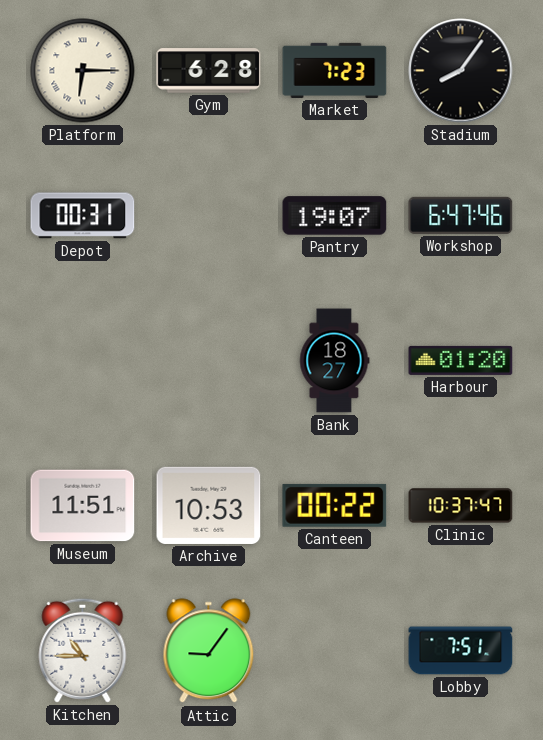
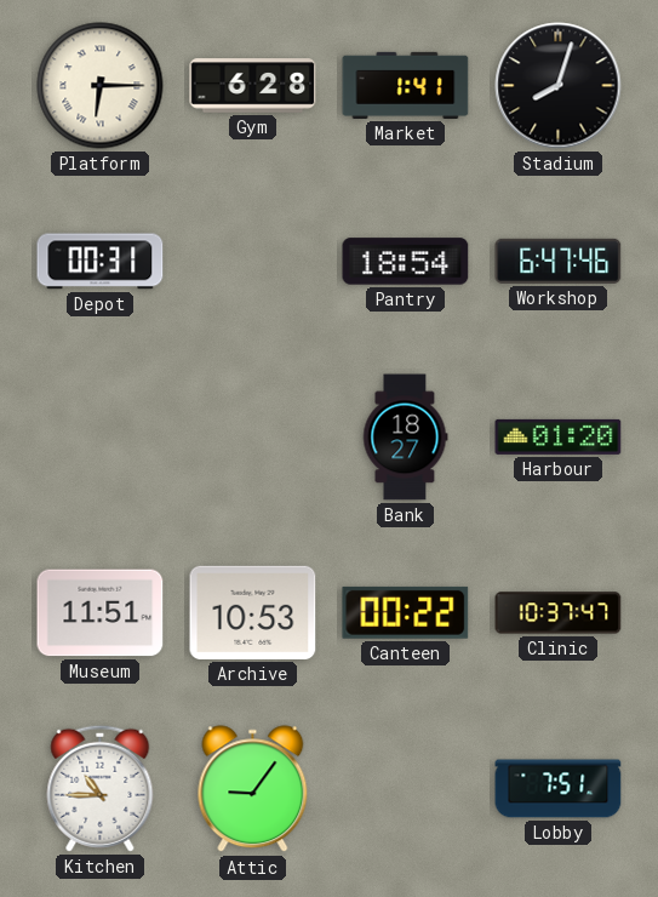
Market: 7:23 -> 1:41
Stadium: 8:06 -> 8:03
Pantry: 19:07 -> 18:54
